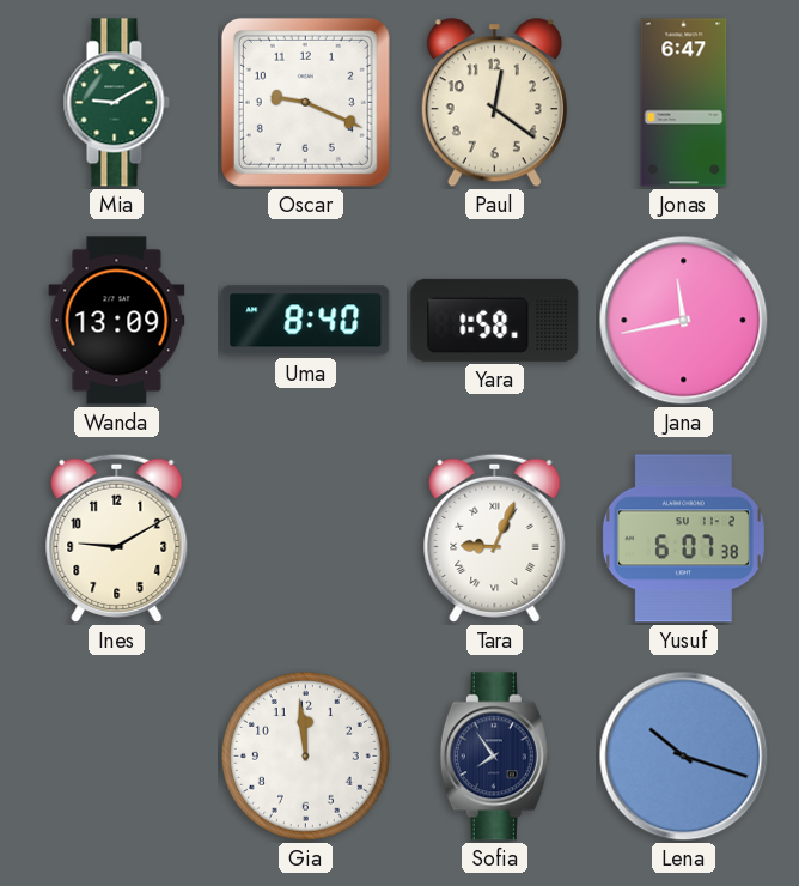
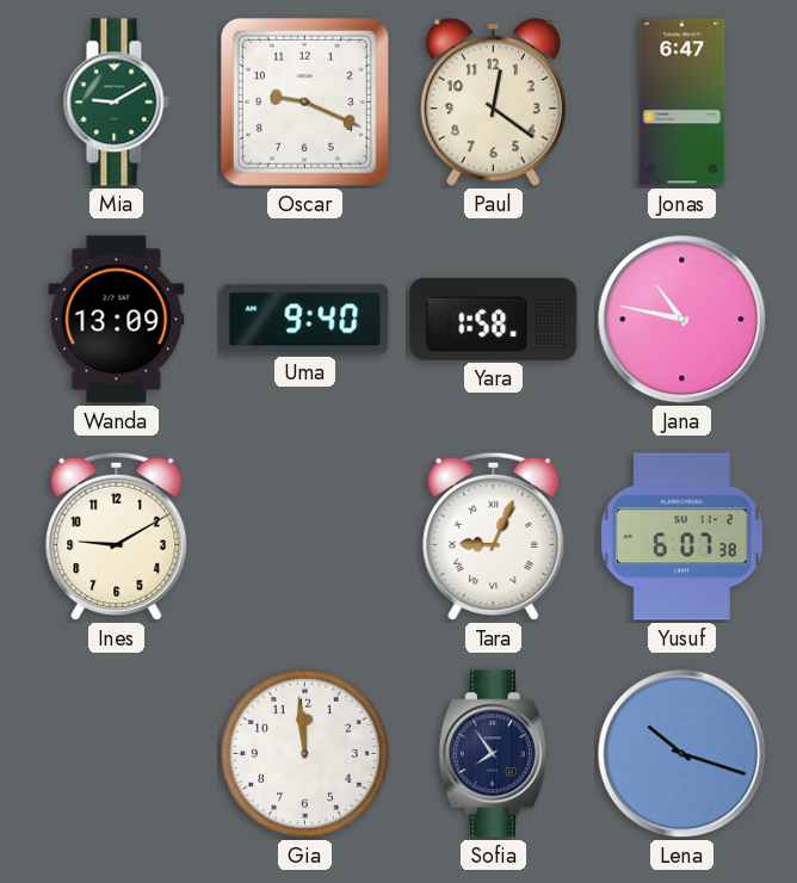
Uma: 8:40 -> 9:40
Jana: 11:43 -> 10:47
